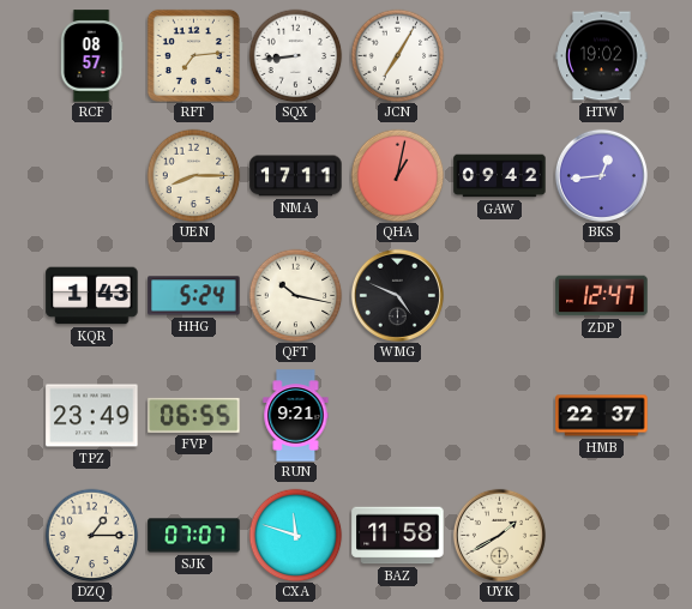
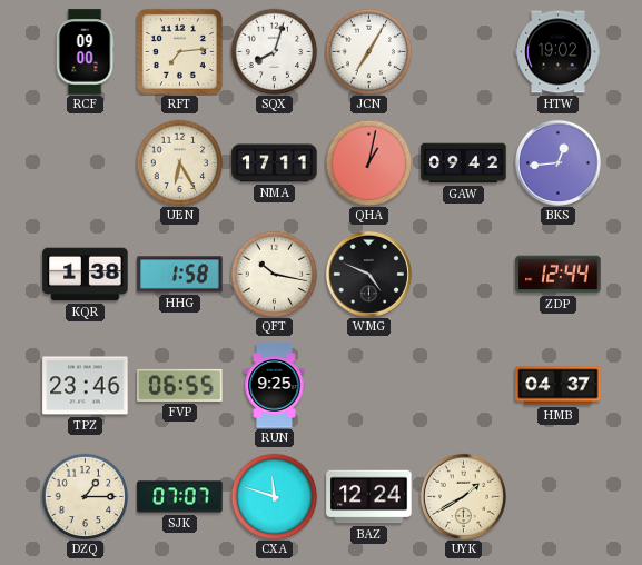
RCF: 08:57 -> 09:00
SQX: 8:44 -> 8:03
UEN: 8:15 -> 6:25
KQR: 1:43 -> 1:38
HHG: 5:24 -> 1:58
ZDP: 12:47 -> 12:44
TPZ: 23:49 -> 23:46
RUN: 9:21 -> 9:25
HMB: 22:37 -> 04:37
BAZ: 11:58 -> 12:24
